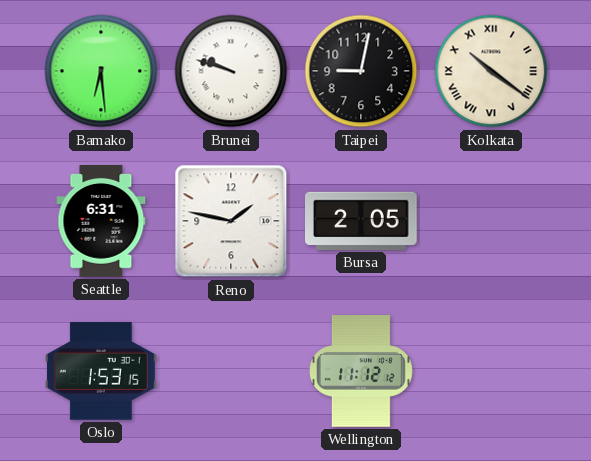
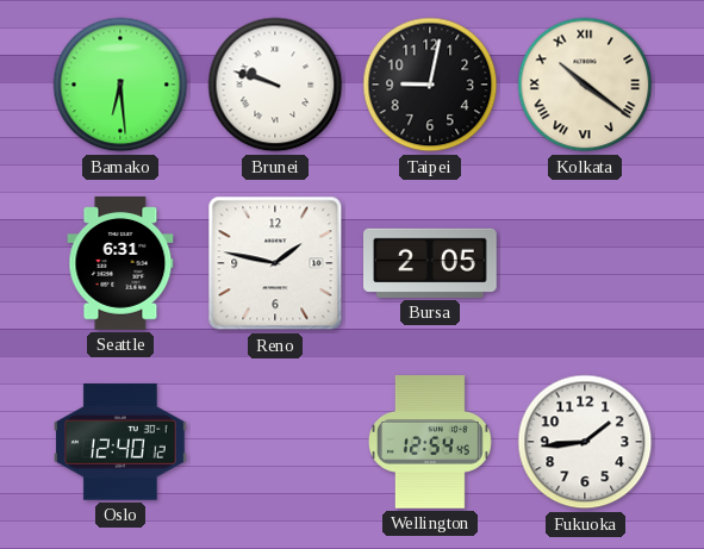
Oslo: 1:53 -> 12:40
Wellington: 11:12 -> 12:54
Fukuoka: none -> 1:44
